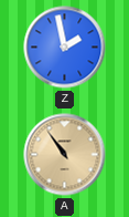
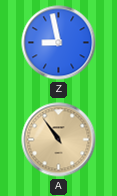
Z: 1:58 -> 8:58
